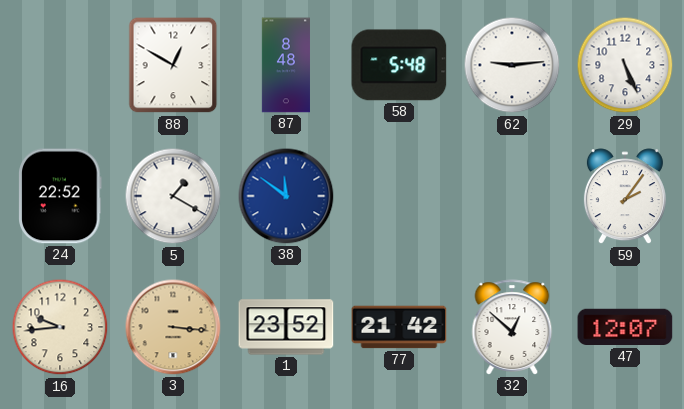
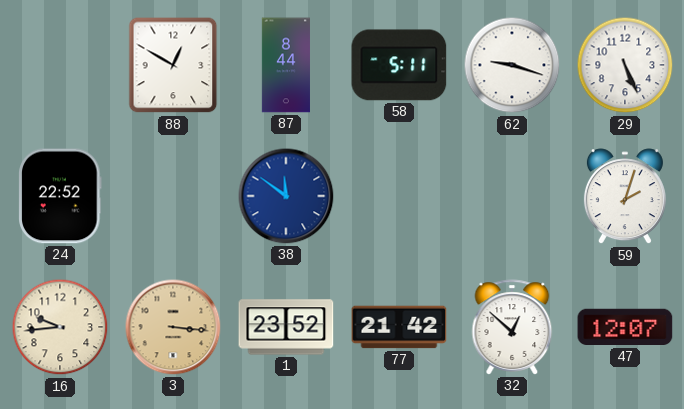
87: 8:48 -> 8:44
58: 5:48 -> 5:11
62: 9:14 -> 9:18
5: 1:20 -> none
59: 2:06 -> 2:03
